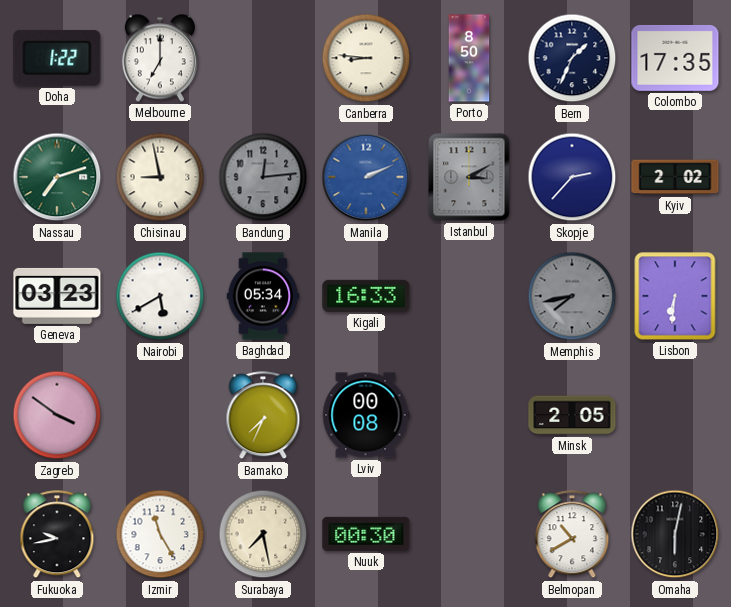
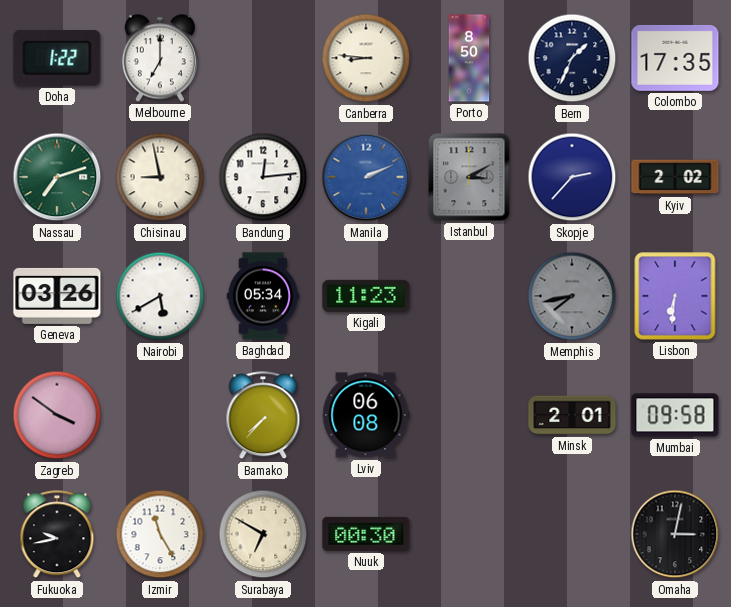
Bandung dial: grey -> white
Geneva: 03:23 -> 03:26
Kigali: 16:33 -> 11:23
Bamako: 7:34 -> 7:37
Lviv: 00:08 -> 06:08
Minsk: 2:05 -> 2:01
Mumbai: none -> 09:58
Surabaya: 7:28 -> 6:50
Belmopan: 10:40 -> none
Omaha: 6:02 -> 3:02
